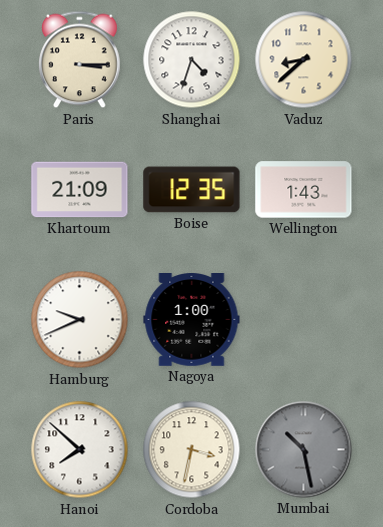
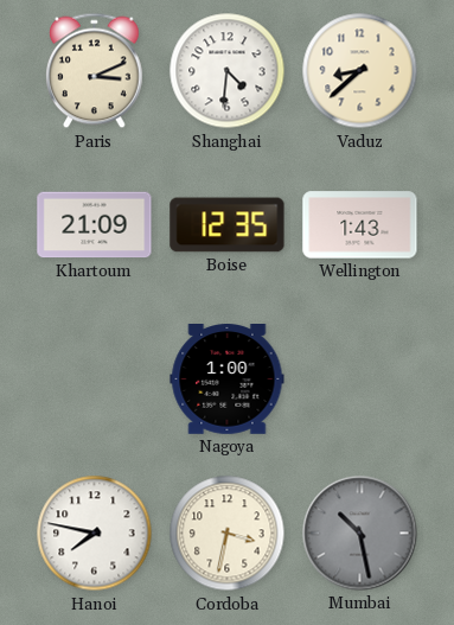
Paris: 3:15 -> 3:11
Shanghai: 4:33 -> 4:31
Hamburg: 9:41 -> none
Hanoi: 7:52 -> 7:47
